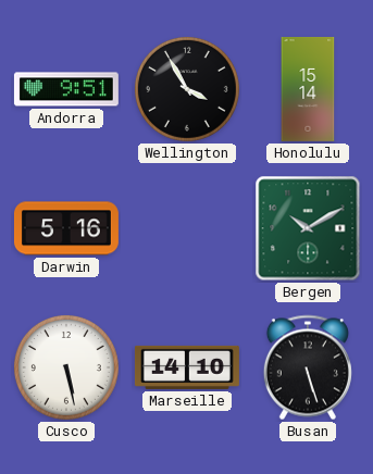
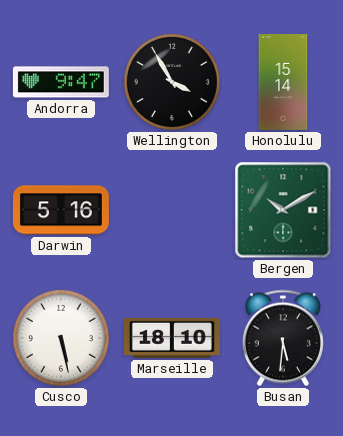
Andorra: 9:51 -> 9:47
Marseille: 14:10 -> 18:10
Busan: 5:27 -> 5:31
